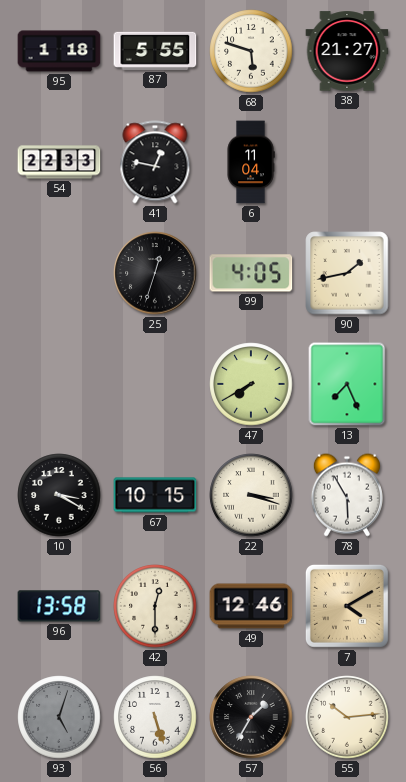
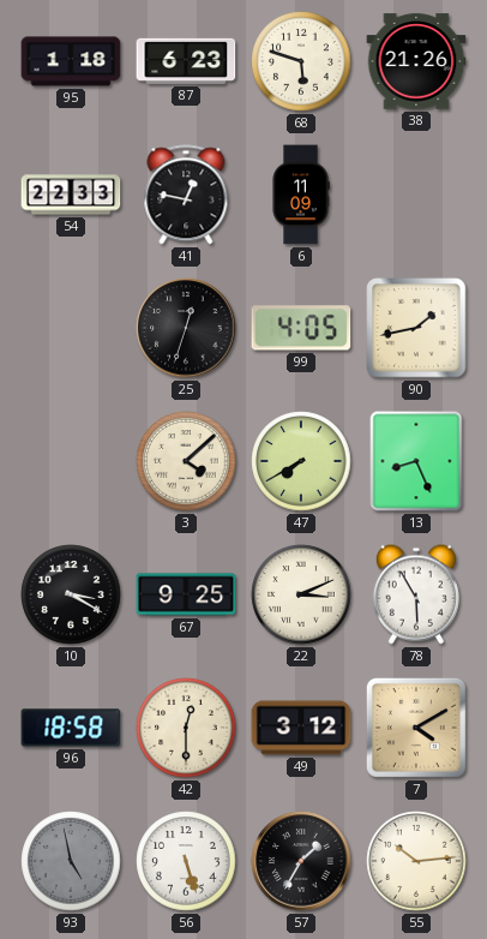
87: 5:55 -> 6:23
38: 21:27 -> 21:26
6: 11:04 -> 11:09
3: none -> 4:08
13: 7:26 -> 8:26
67: 10:15 -> 9:25
22: 3:18 -> 3:11
96: 13:58 -> 18:58
49: 12:46 -> 3:12
93: 5:03 -> 4:58
